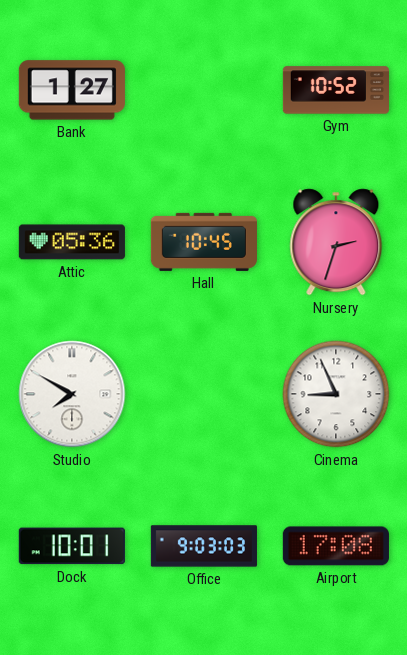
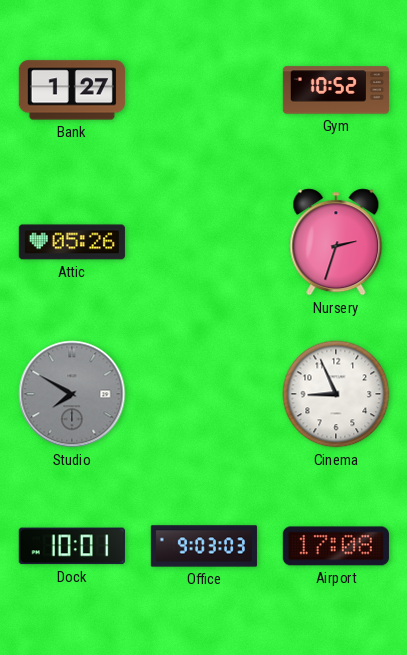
Attic: 05:36 -> 05:26
Hall: 10:45 -> none
Studio dial: white -> grey
